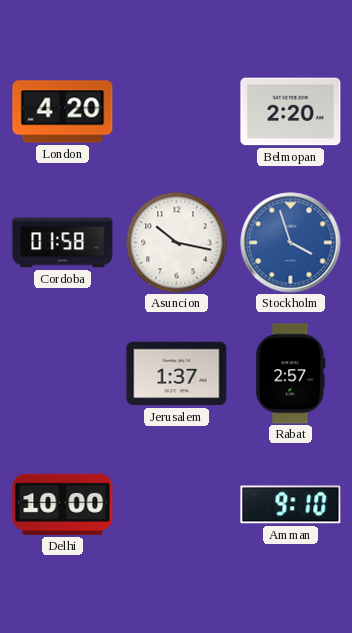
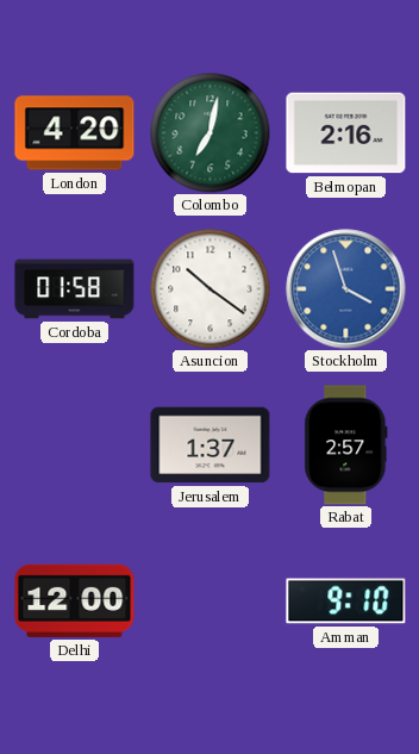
Colombo: none -> 7:02
Belmopan: 2:20 -> 2:16
Asuncion: 10:17 -> 10:21
Delhi: 10:00 -> 12:00
